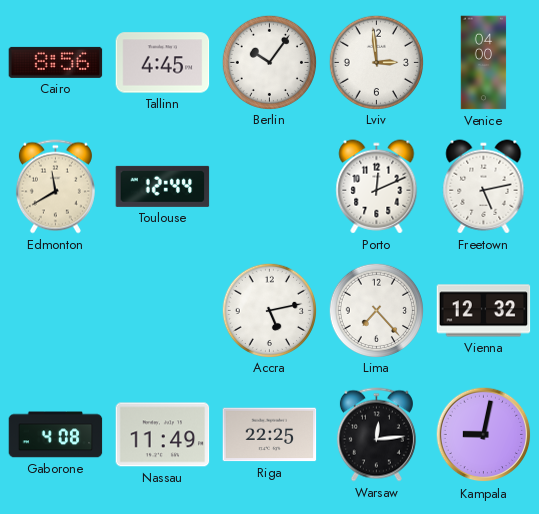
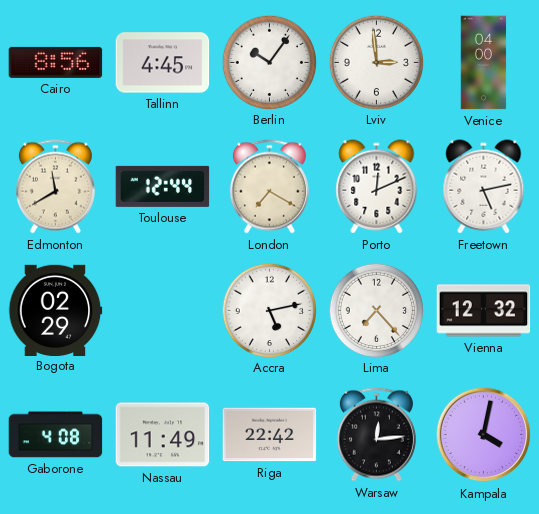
London: none -> 7:20
Bogota: none -> 02:29
Riga: 22:25 -> 22:42
Kampala: 9:02 -> 4:02
